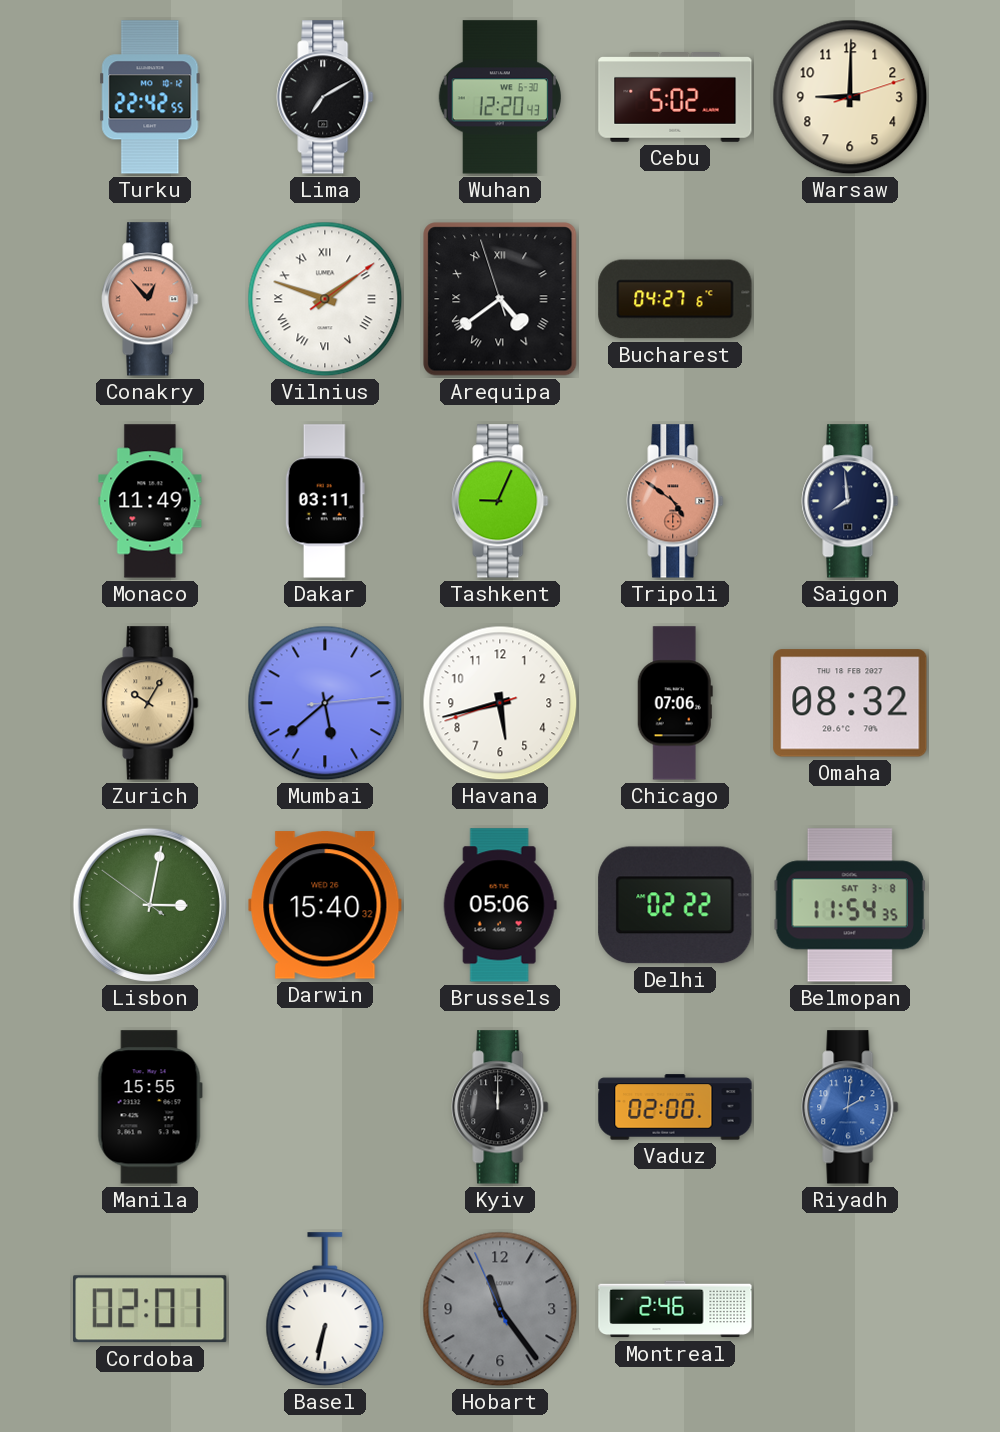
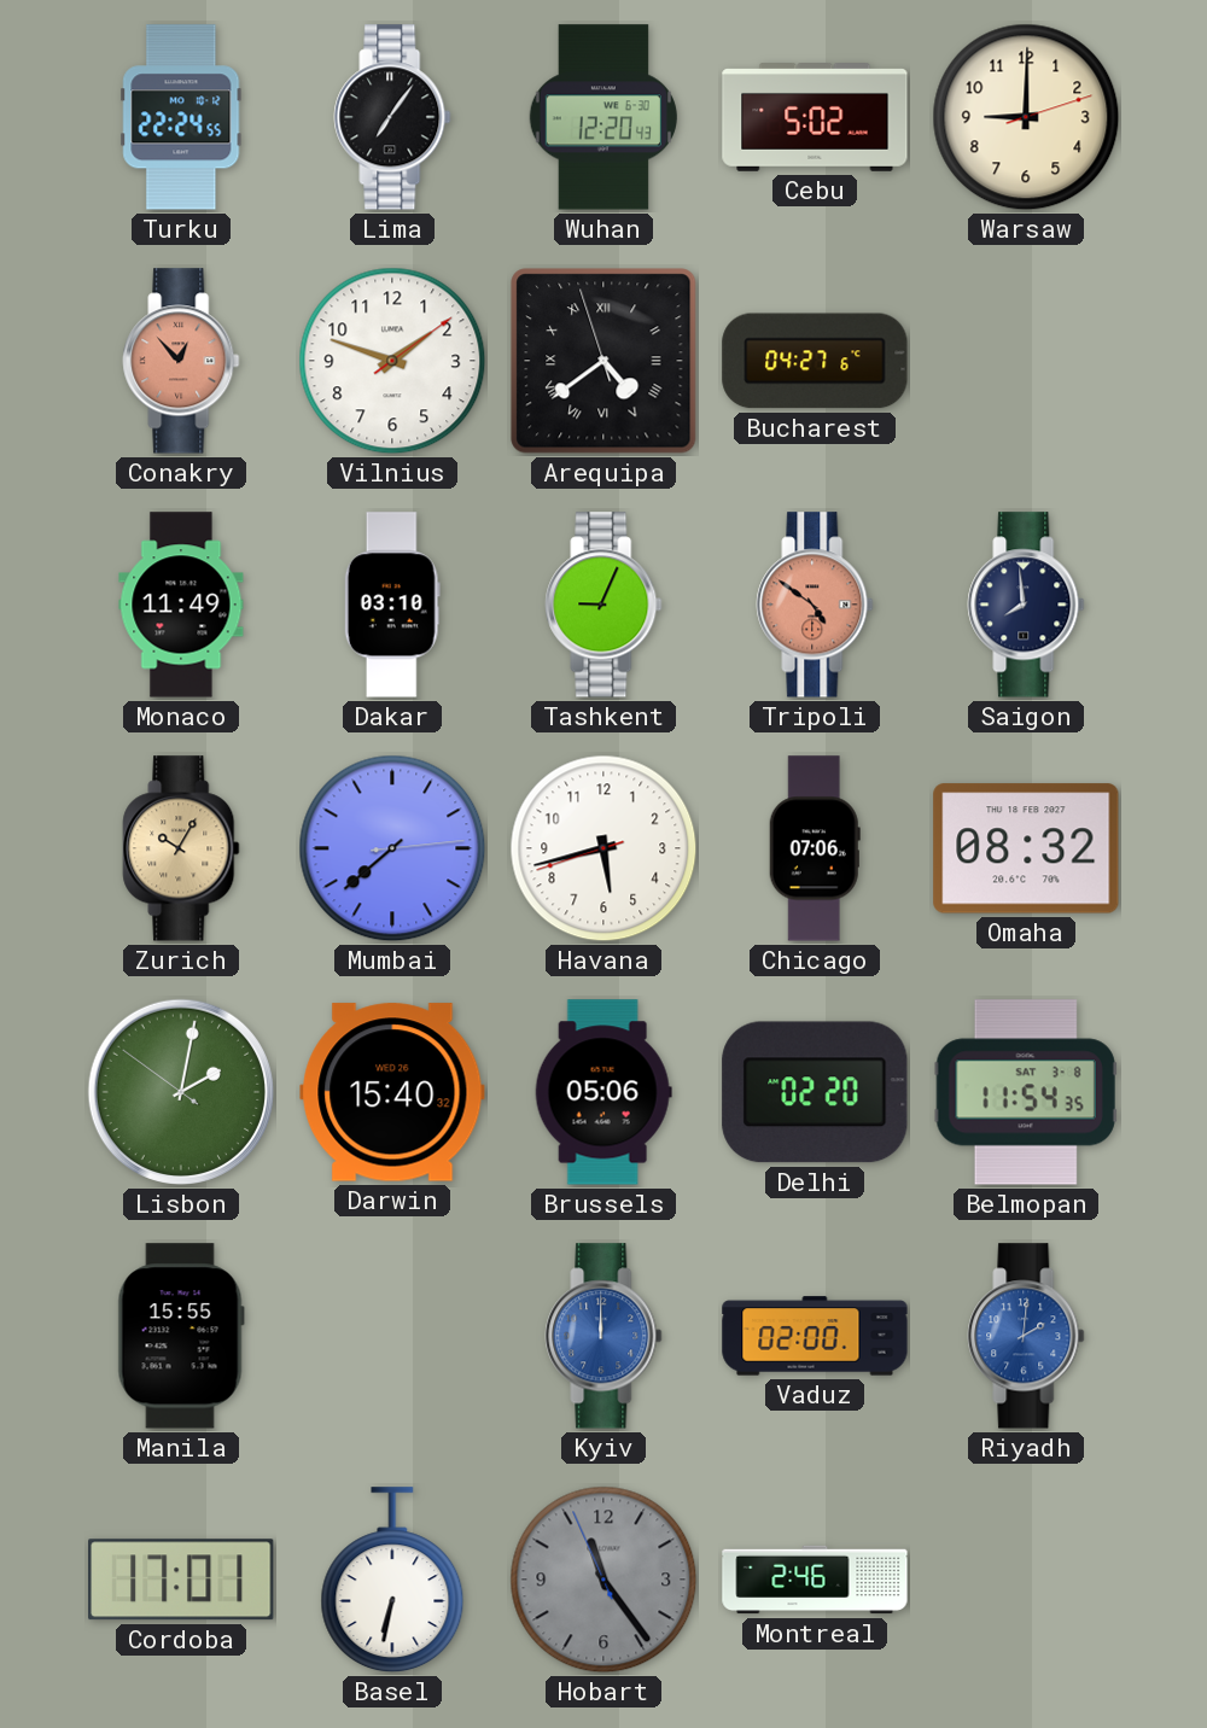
Turku: 22:42 -> 22:24
Lima: 7:10 -> 7:06
Vilnius numerals: Roman -> Arabic
Dakar: 03:11 -> 03:10
Mumbai: 5:38 -> 7:38
Lisbon: 3:01 -> 2:01
Delhi: 02:22 -> 02:20
Kyiv dial: black -> blue
Cordoba: 02:01 -> 17:01
